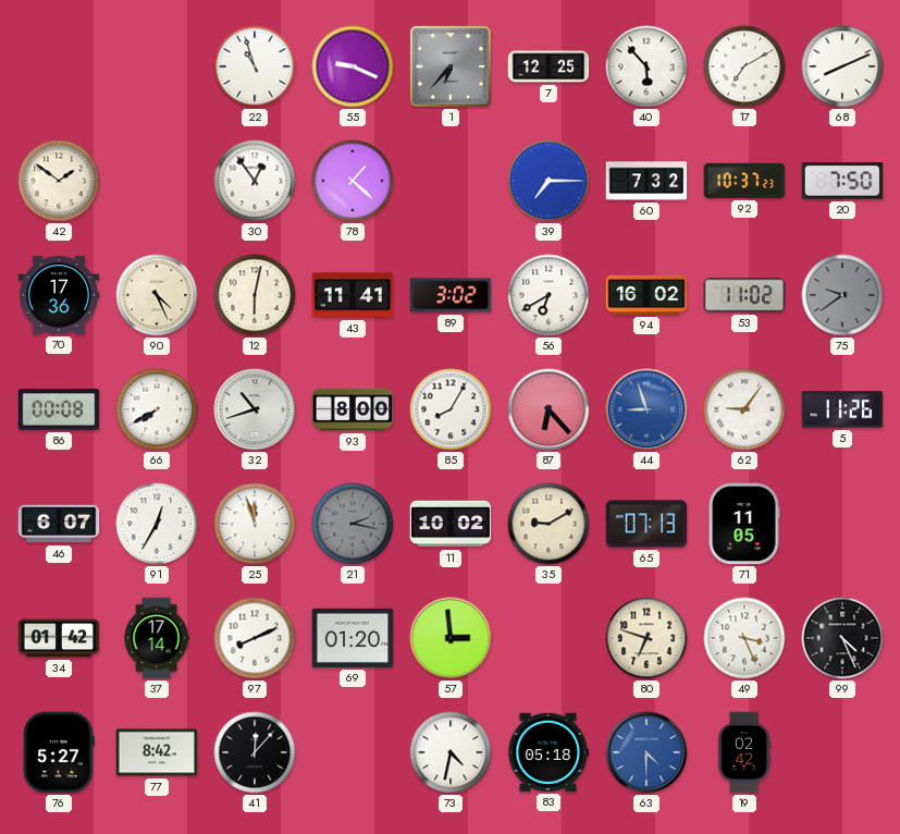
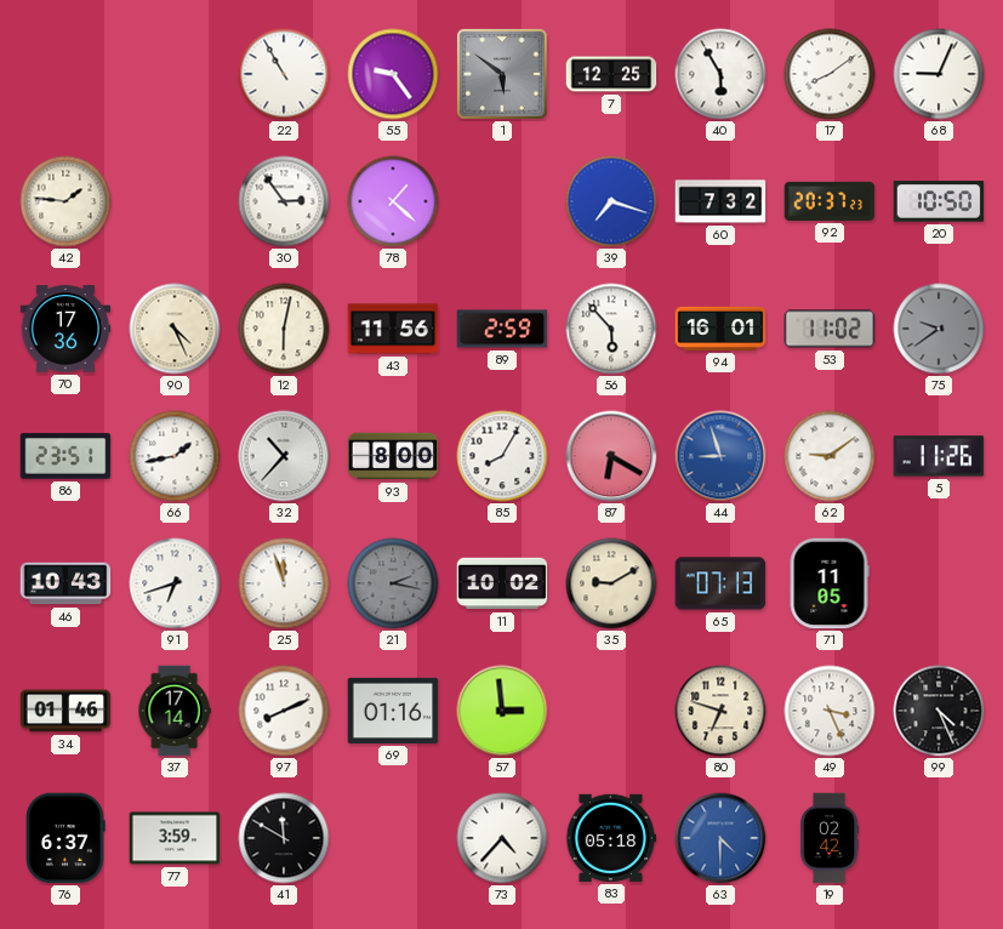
22: 10:57 -> 10:55
55: 9:19 -> 9:24
1: 6:37 -> 5:51
40: 5:53 -> 5:55
17: 7:10 -> 8:09
68: 8:11 -> 9:04
42: 1:51 -> 1:46
30: 12:54 -> 2:54
39: 7:15 -> 7:18
92: 10:37 -> 20:37
20: 7:50 -> 10:50
43: 11:41 -> 11:56
89: 3:02 -> 2:59
56: 6:40 -> 5:53
94: 16:02 -> 16:01
86: 00:08 -> 23:51
66: 7:40 -> 1:43
32: 10:42 -> 10:37
87: 6:23 -> 6:20
62: 9:06 -> 9:09
46: 6:07 -> 10:43
91: 12:35 -> 6:42
34: 01:42 -> 01:46
69: 01:20 -> 01:16
76: 5:27 -> 6:37
77: 8:42 -> 3:59
41: 12:07 -> 11:50
73: 4:32 -> 4:37
